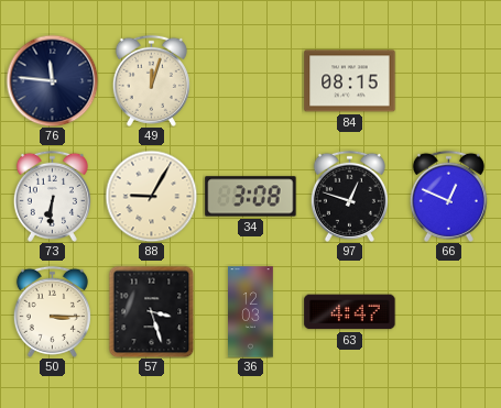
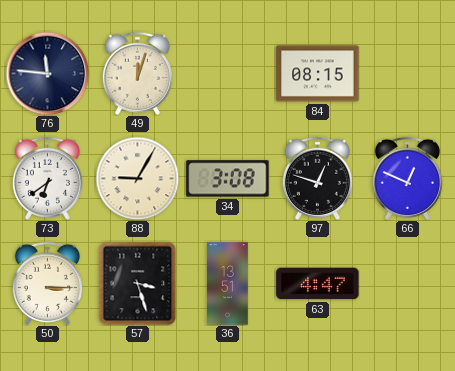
73: 6:31 -> 6:39
36: 12:03 -> 13:51
